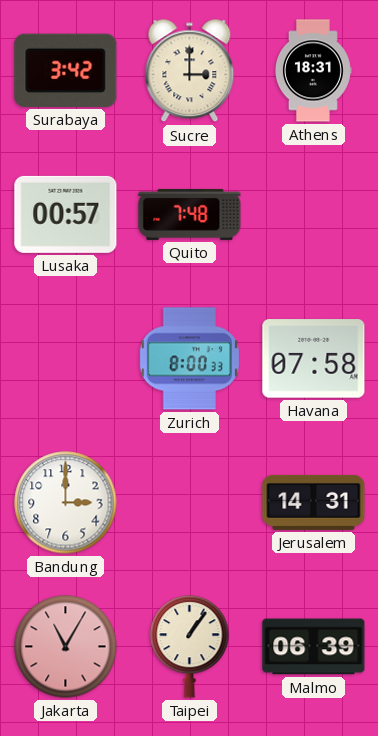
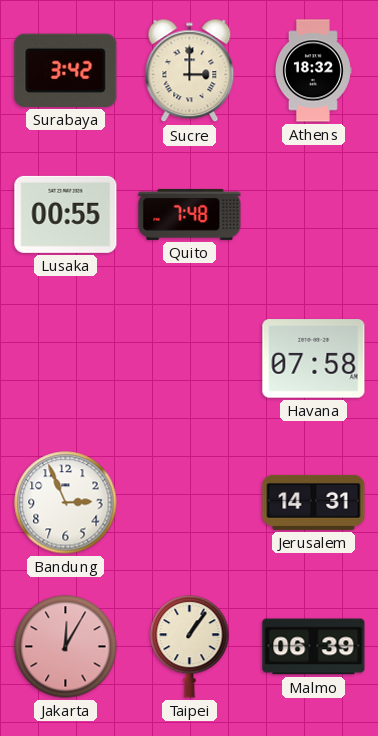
Athens: 18:31 -> 18:32
Lusaka: 00:57 -> 00:55
Zurich: 8:00 -> none
Bandung: 3:00 -> 2:56
Jakarta: 11:05 -> 12:05
